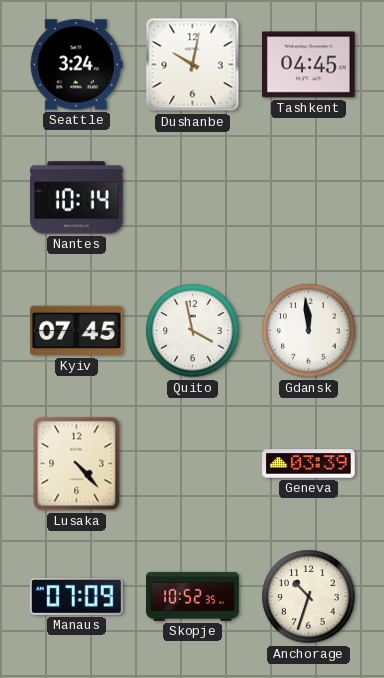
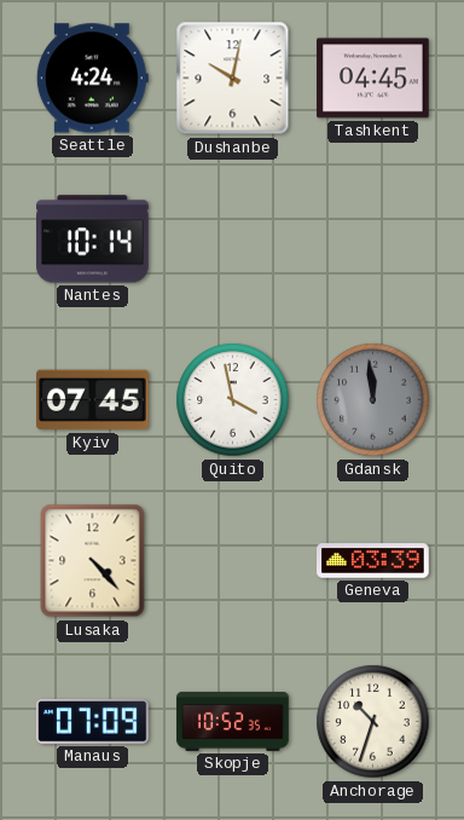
Seattle: 3:24 -> 4:24
Gdansk dial: white -> grey
